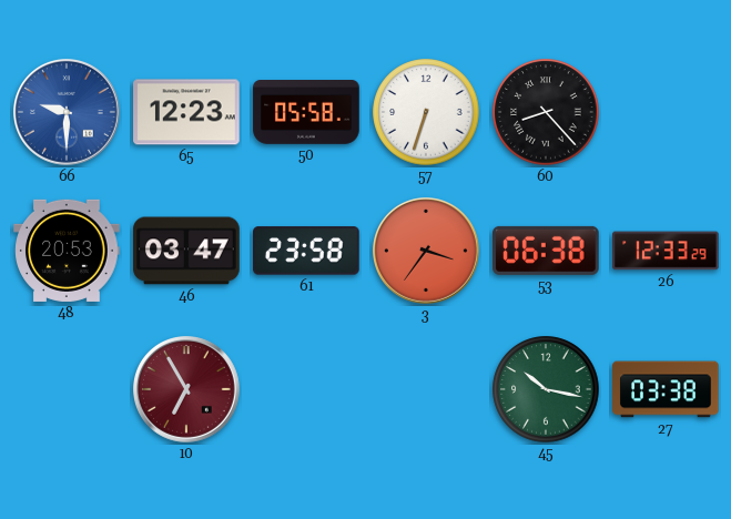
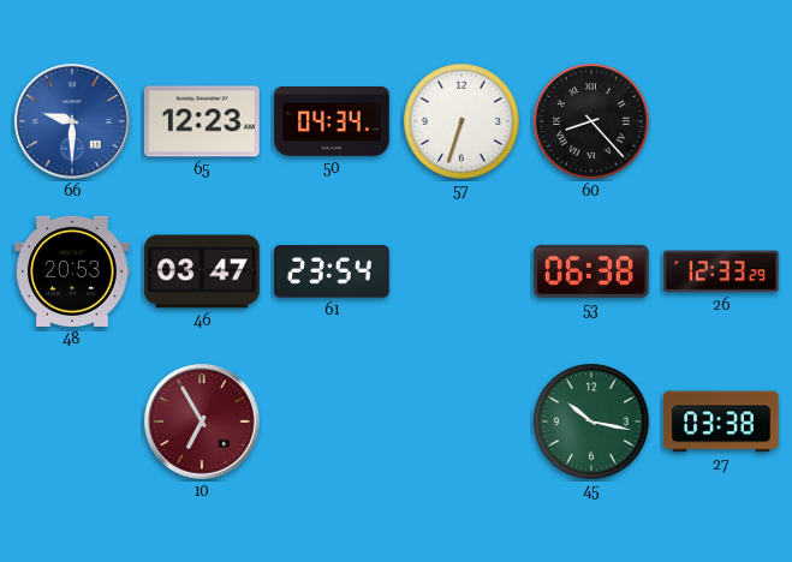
50: 05:58 -> 04:34
61: 23:58 -> 23:54
3: 3:36 -> none
